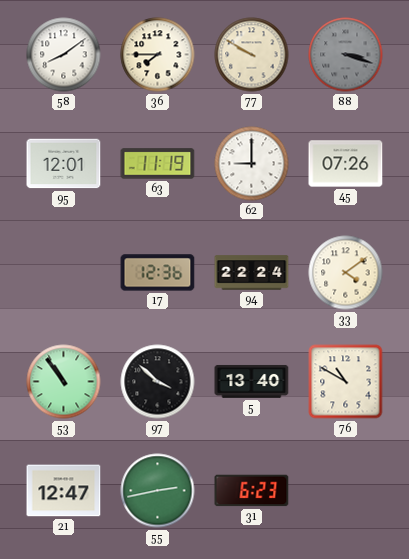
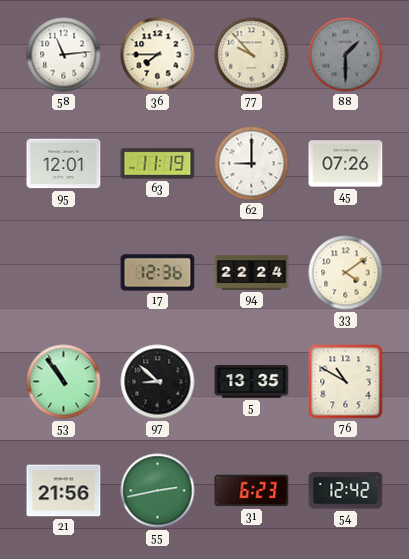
58: 8:09 -> 11:14
77: 9:50 -> 9:53
88: 3:18 -> 1:30
97: 3:52 -> 8:52
5: 13:40 -> 13:35
21: 12:47 -> 21:56
54: none -> 12:42
